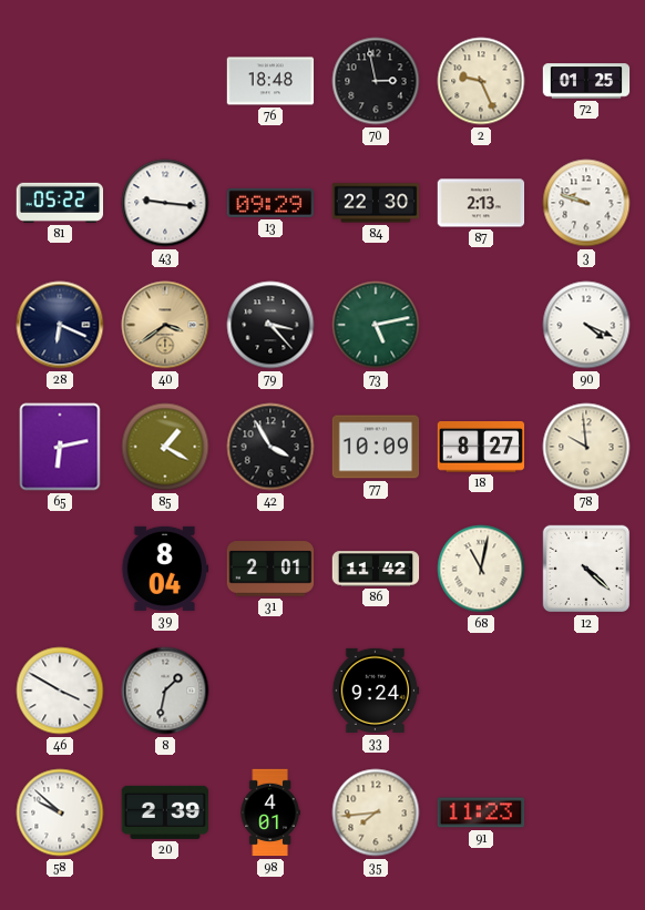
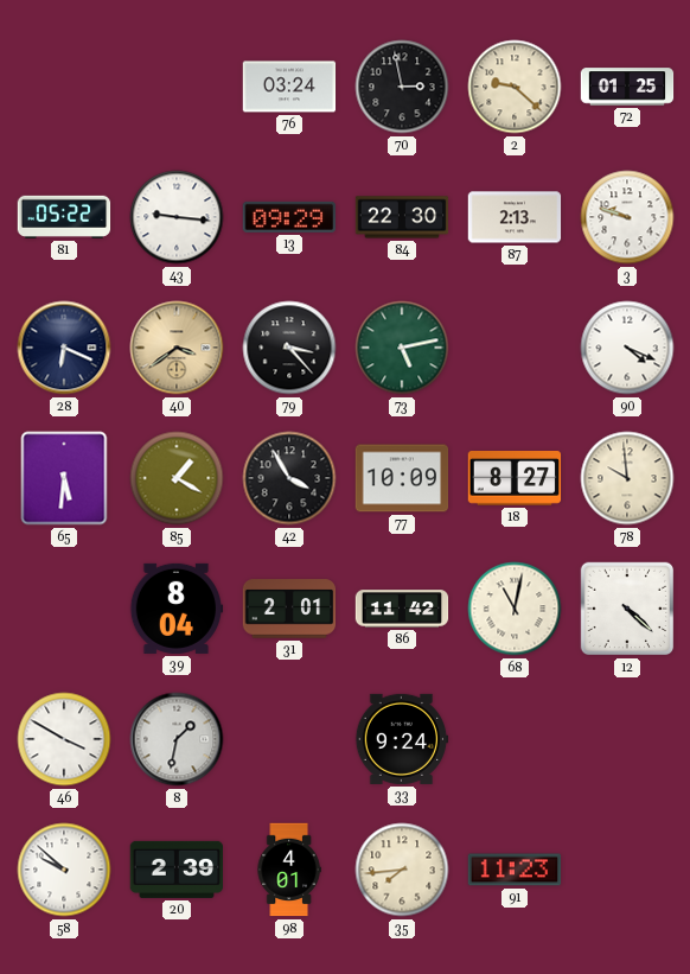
76: 18:48 -> 03:24
2: 9:26 -> 9:22
65: 6:13 -> 5:31
